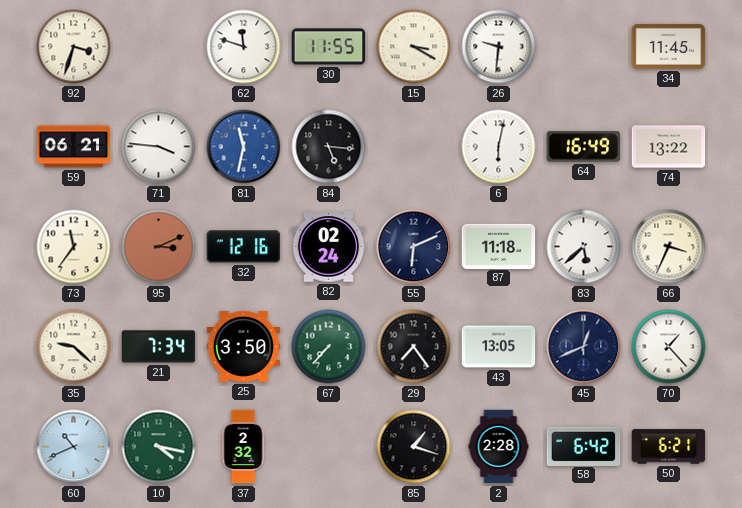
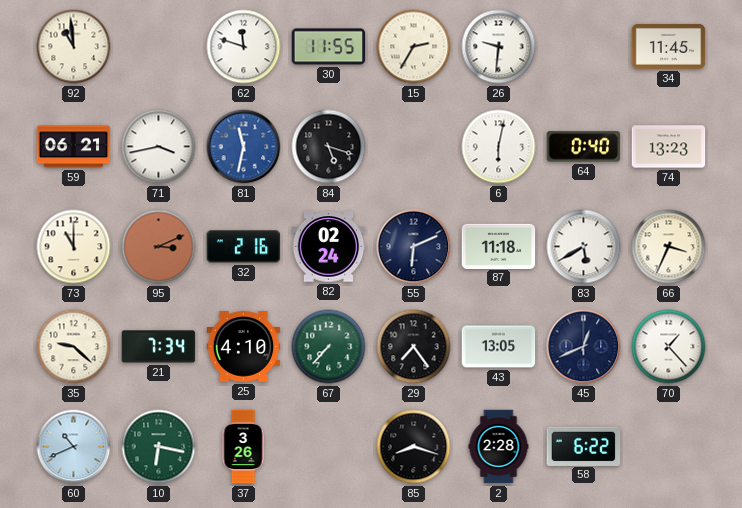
92: 3:33 -> 10:59
15: 3:20 -> 2:35
71: 3:46 -> 3:43
84: 5:16 -> 5:18
64: 16:49 -> 0:40
74: 13:22 -> 13:23
73: 11:36 -> 11:00
32: 12:16 -> 2:16
83: 5:38 -> 5:40
25: 3:50 -> 4:10
10: 4:17 -> 6:17
37: 2:32 -> 3:26
85: 1:18 -> 8:18
58: 6:42 -> 6:22
50: 6:21 -> none
